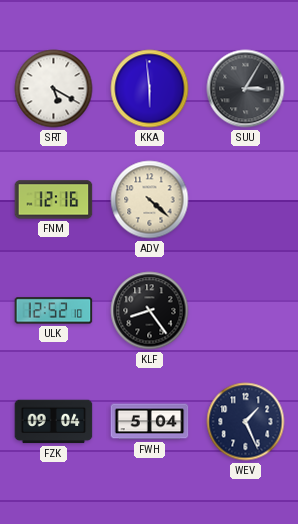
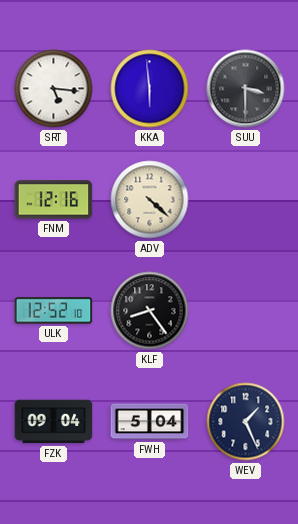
SRT: 5:20 -> 5:16
SUU: 3:05 -> 3:30
